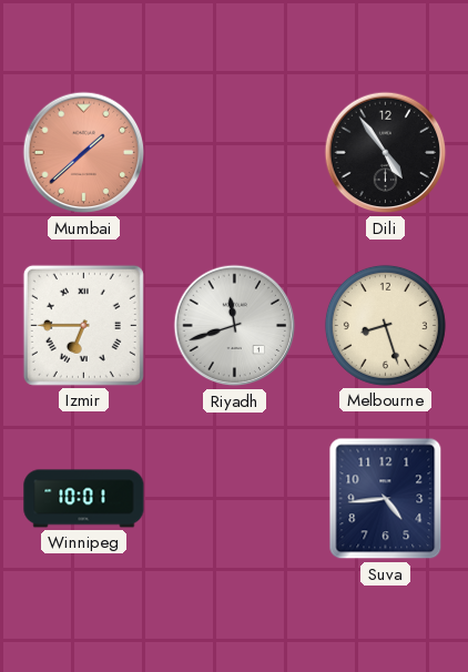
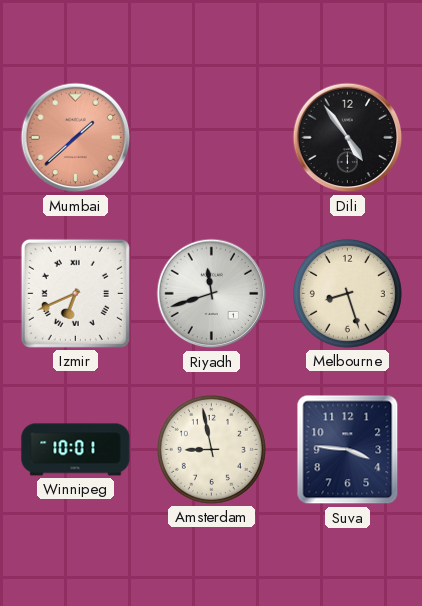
Izmir: 6:45 -> 6:41
Amsterdam: none -> 8:58
Suva: 4:44 -> 3:46
